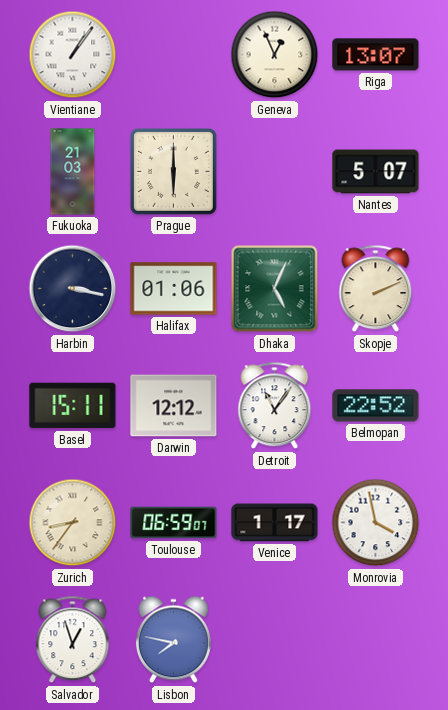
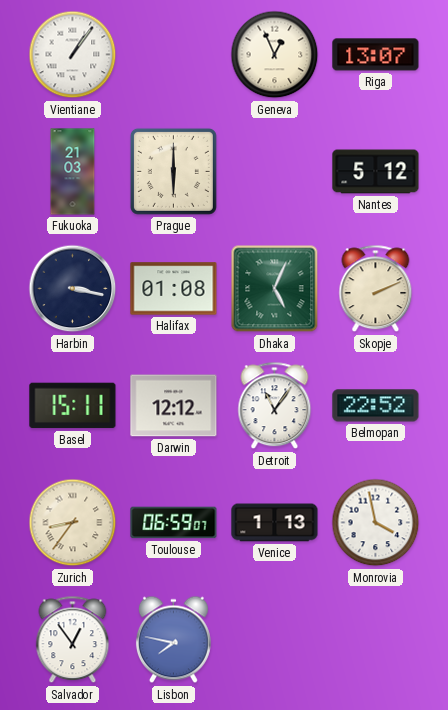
Nantes: 5:07 -> 5:12
Halifax: 01:06 -> 01:08
Venice: 1:17 -> 1:13
Salvador: 12:57 -> 12:54
